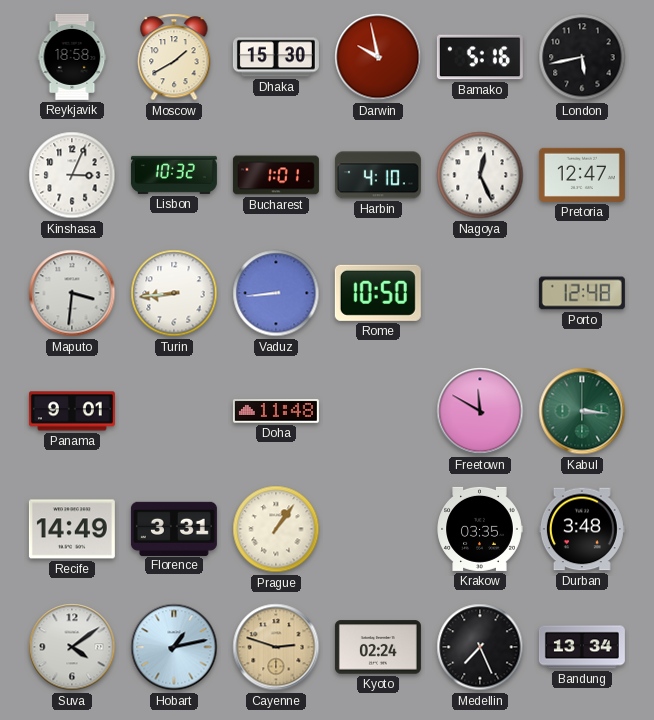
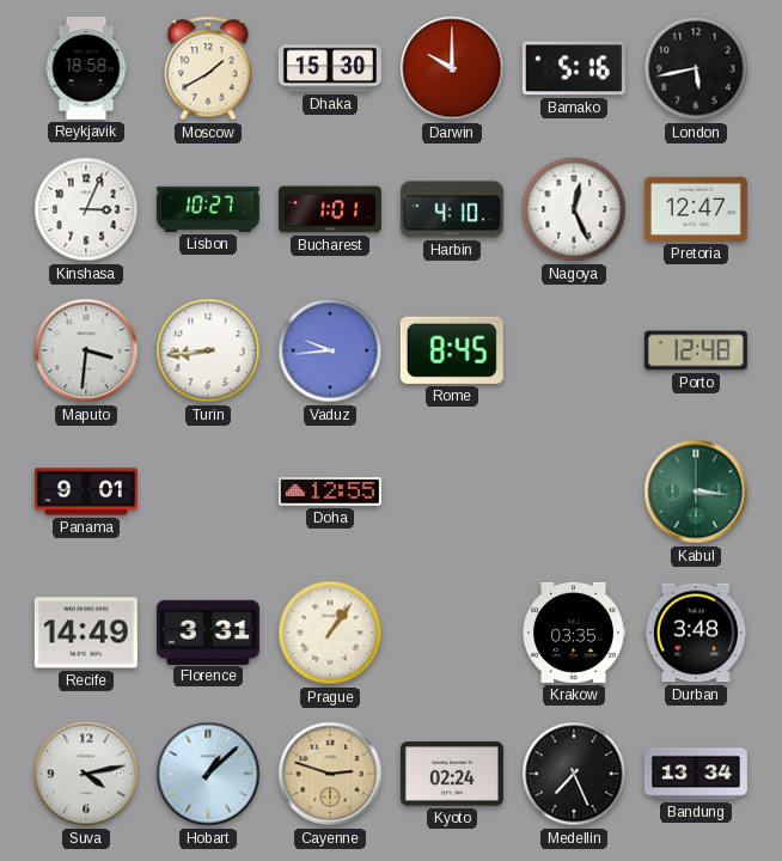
Darwin: 9:58 -> 10:00
Lisbon: 10:32 -> 10:27
Vaduz: 8:44 -> 9:44
Rome: 10:50 -> 8:45
Doha: 11:48 -> 12:55
Freetown: 11:50 -> none
Suva: 4:09 -> 4:13
Hobart: 1:13 -> 1:08
